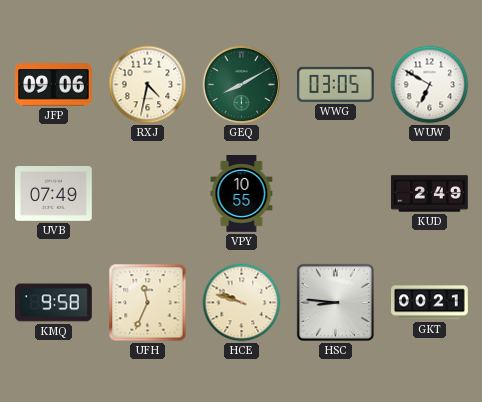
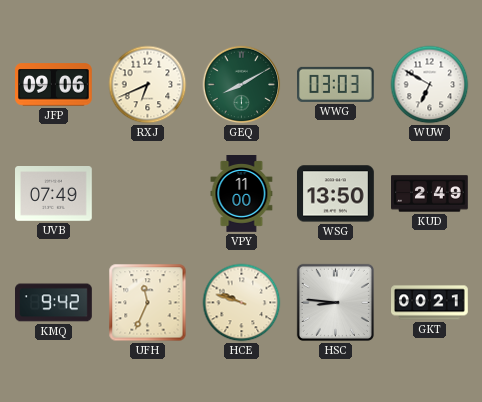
RXJ: 4:32 -> 6:41
WWG: 03:05 -> 03:03
VPY: 10:55 -> 11:00
WSG: none -> 13:50
KMQ: 9:58 -> 9:42
